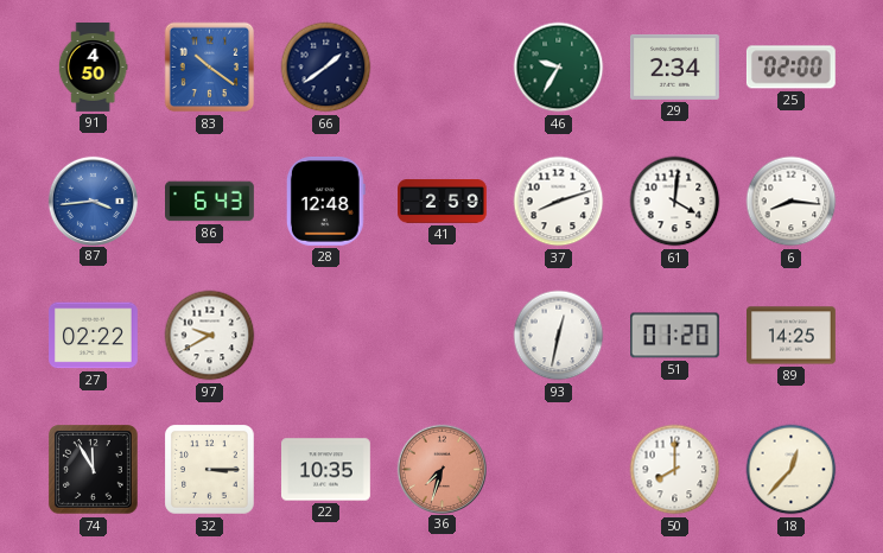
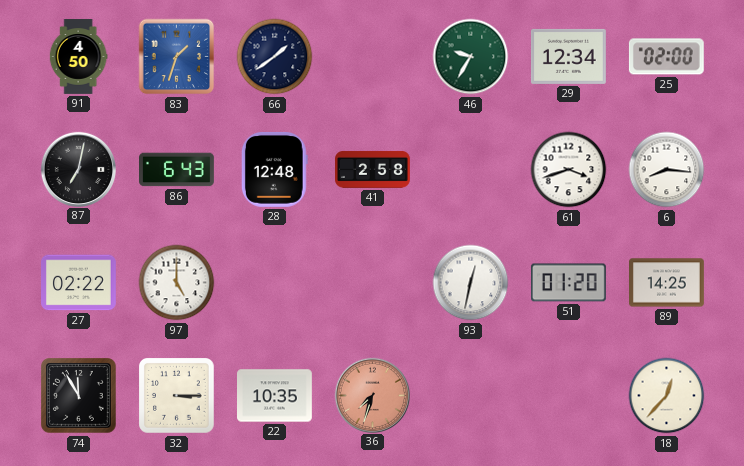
83: 10:21 -> 1:33
29: 2:34 -> 12:34
87: 3:44 -> 7:02
87 dial: blue -> black
41: 2:59 -> 2:58
37: 8:12 -> none
61: 4:01 -> 3:42
97: 9:40 -> 5:00
50: 8:00 -> none
